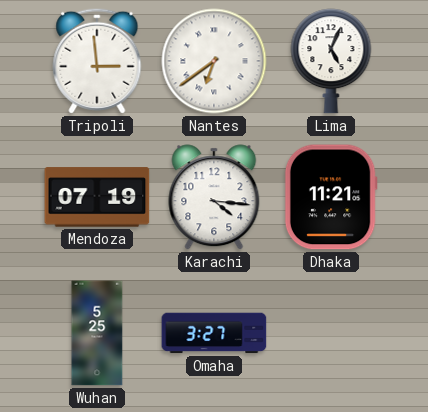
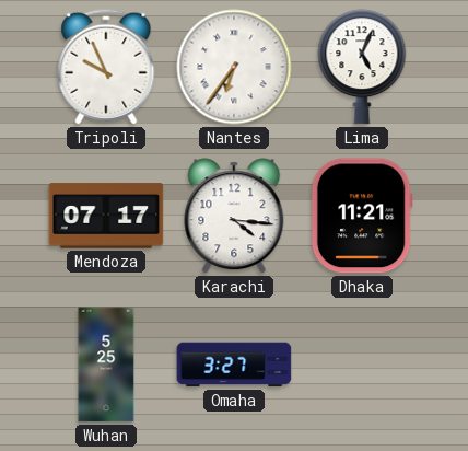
Tripoli: 2:59 -> 9:56
Nantes: 6:39 -> 6:36
Mendoza: 07:19 -> 07:17
